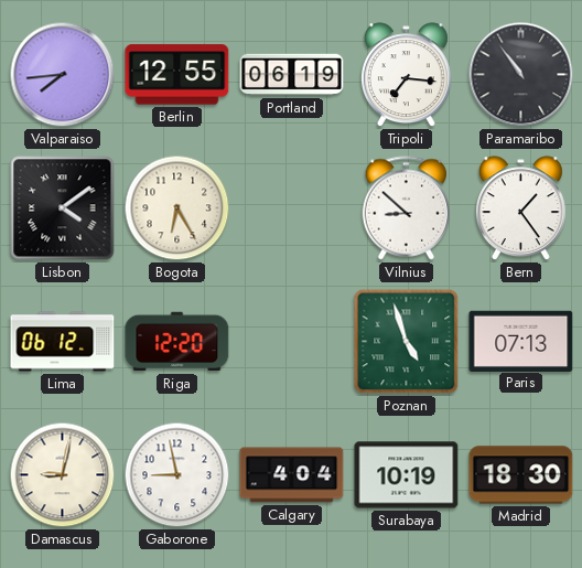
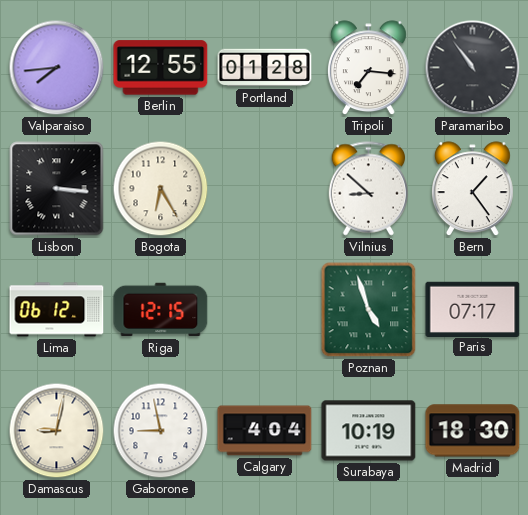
Portland: 06:19 -> 01:28
Lisbon: 4:09 -> 3:16
Riga: 12:20 -> 12:15
Paris: 07:13 -> 07:17
